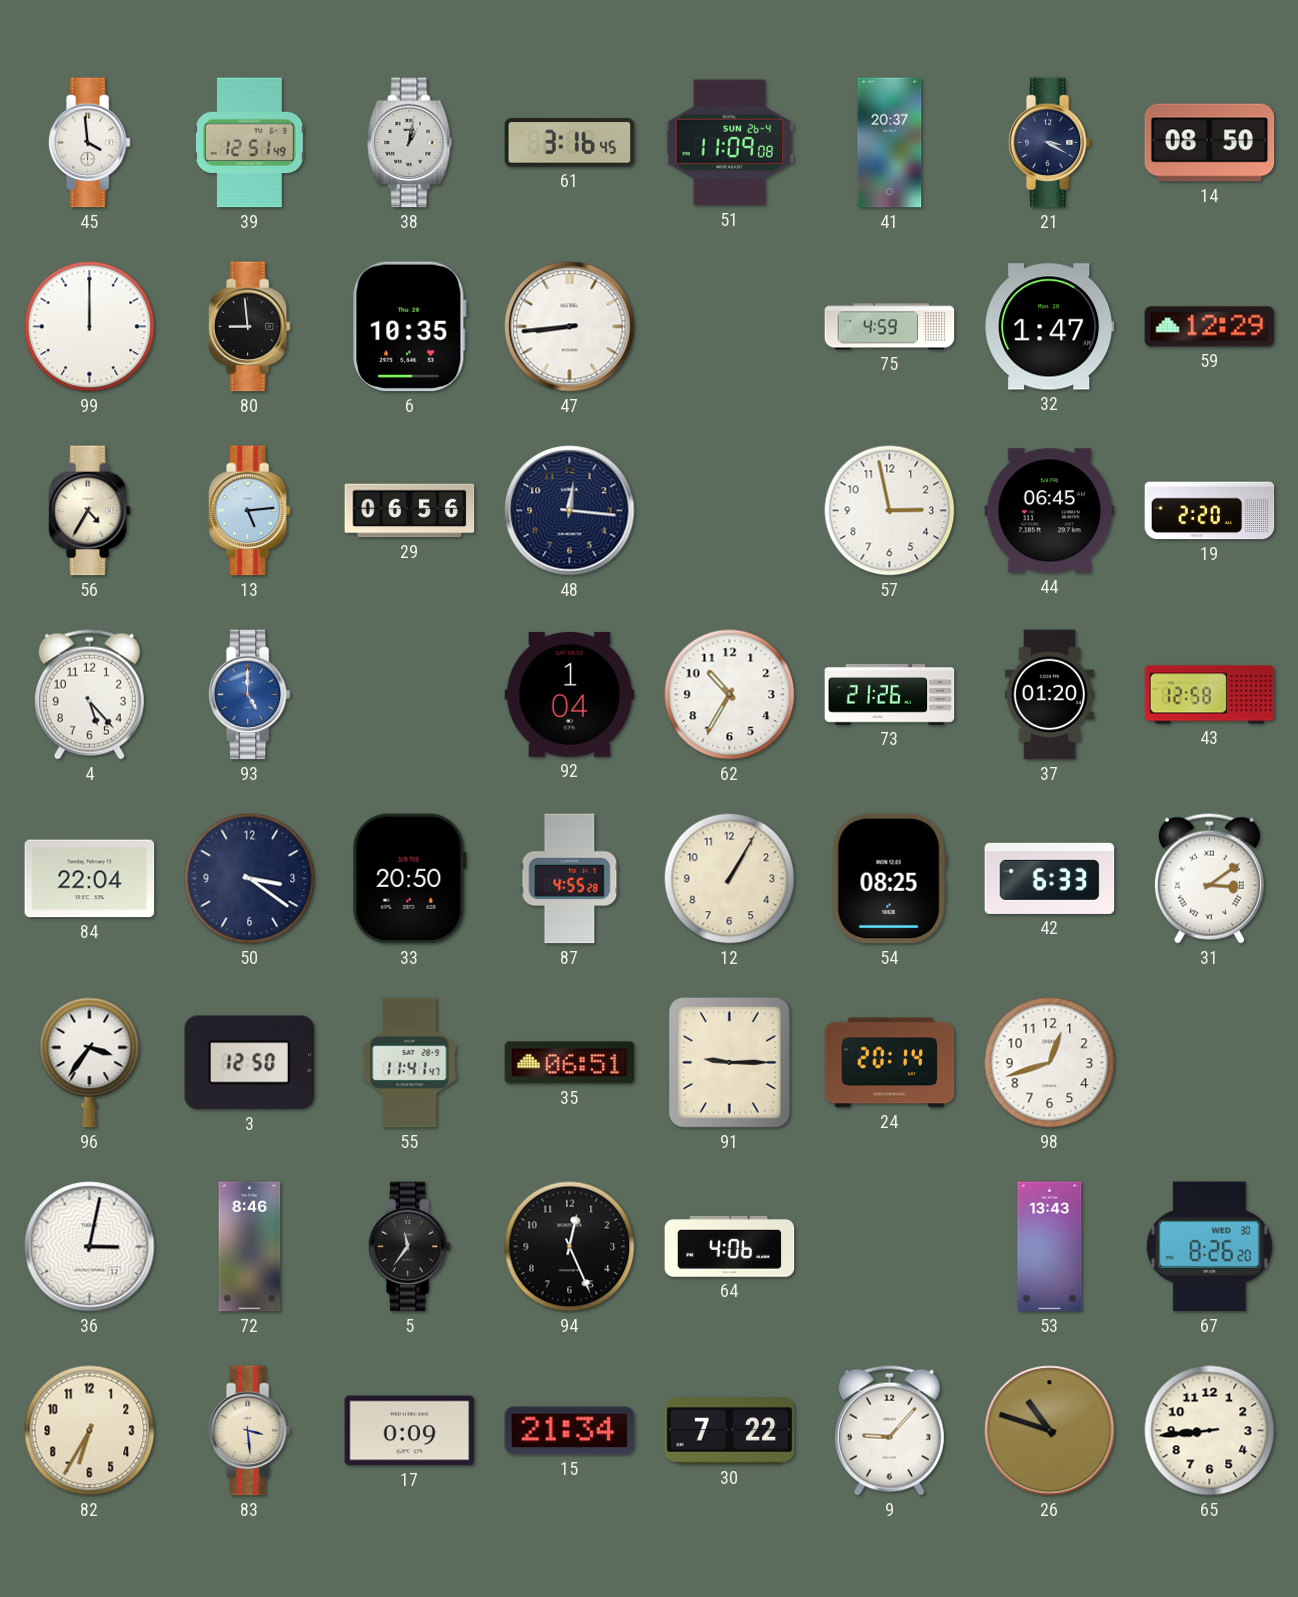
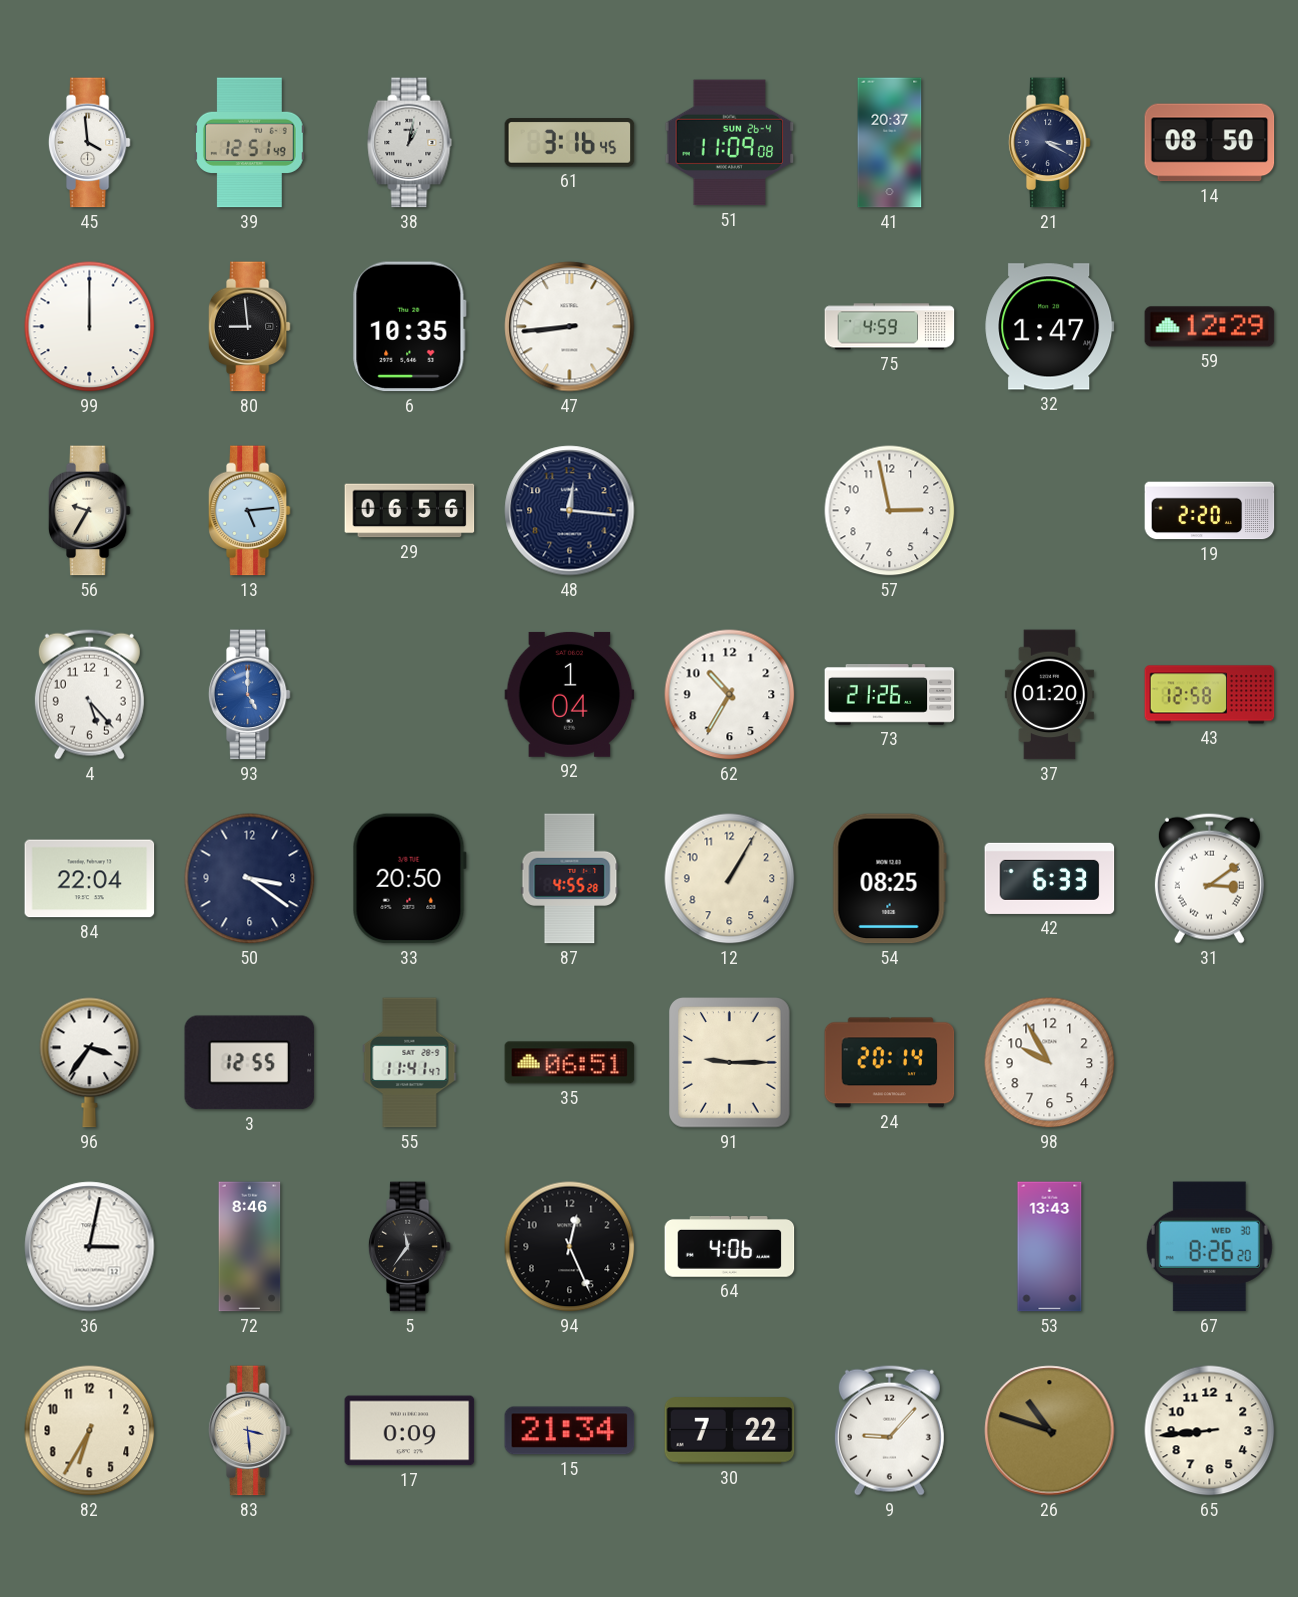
56: 4:35 -> 9:35
44: 06:45 -> none
3: 12:50 -> 12:55
98: 12:42 -> 9:55
